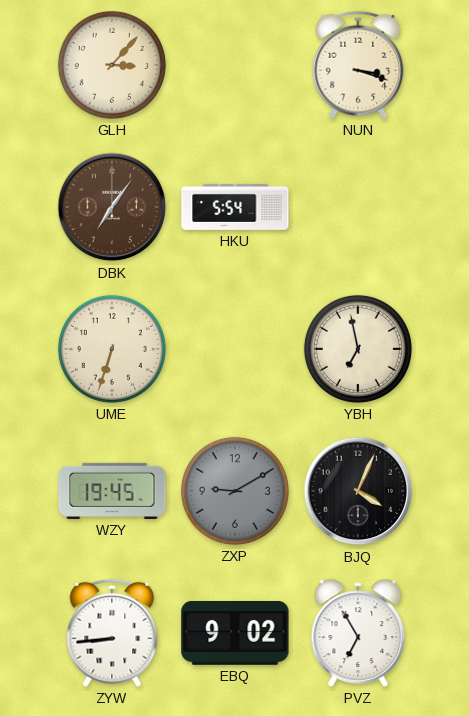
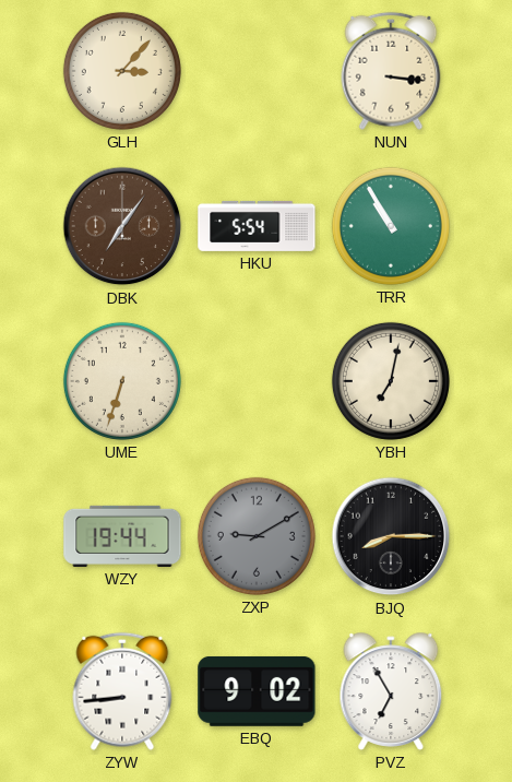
NUN: 3:18 -> 3:16
TRR: none -> 10:55
YBH: 6:58 -> 7:02
WZY: 19:45 -> 19:44
BJQ: 4:04 -> 8:15
